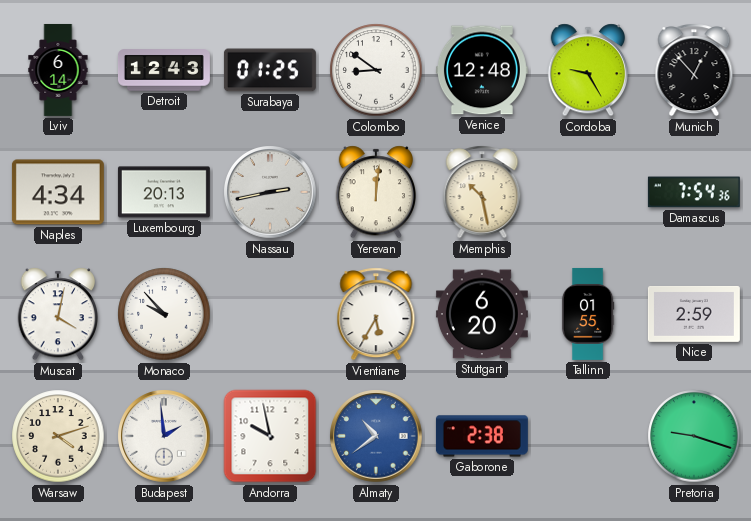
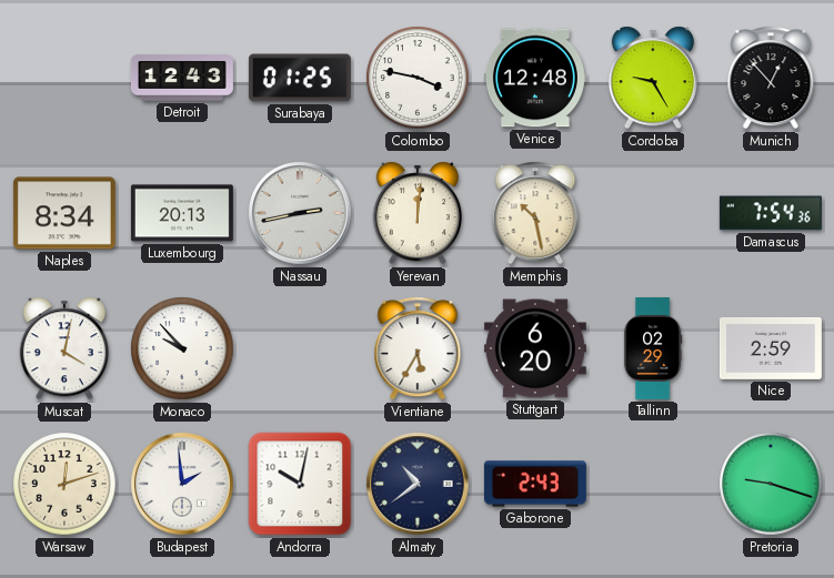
Lviv: 6:14 -> none
Colombo: 8:51 -> 3:47
Naples: 4:34 -> 8:34
Tallinn: 01:55 -> 02:29
Warsaw: 4:12 -> 12:12
Andorra: 9:58 -> 10:02
Almaty dial: blue -> navy
Gaborone: 2:38 -> 2:43
